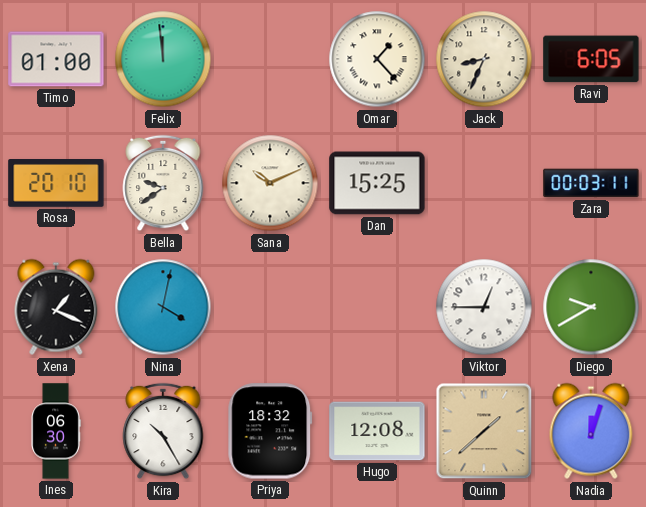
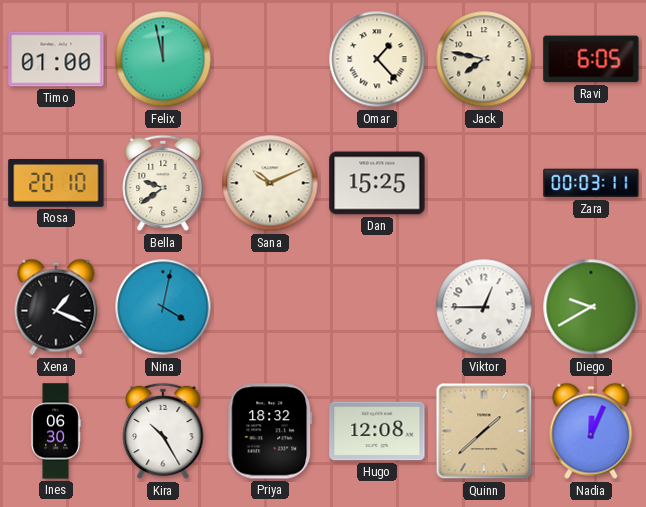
Felix: 11:59 -> 11:58
Jack: 8:34 -> 7:47
Nadia: 12:03 -> 12:04
